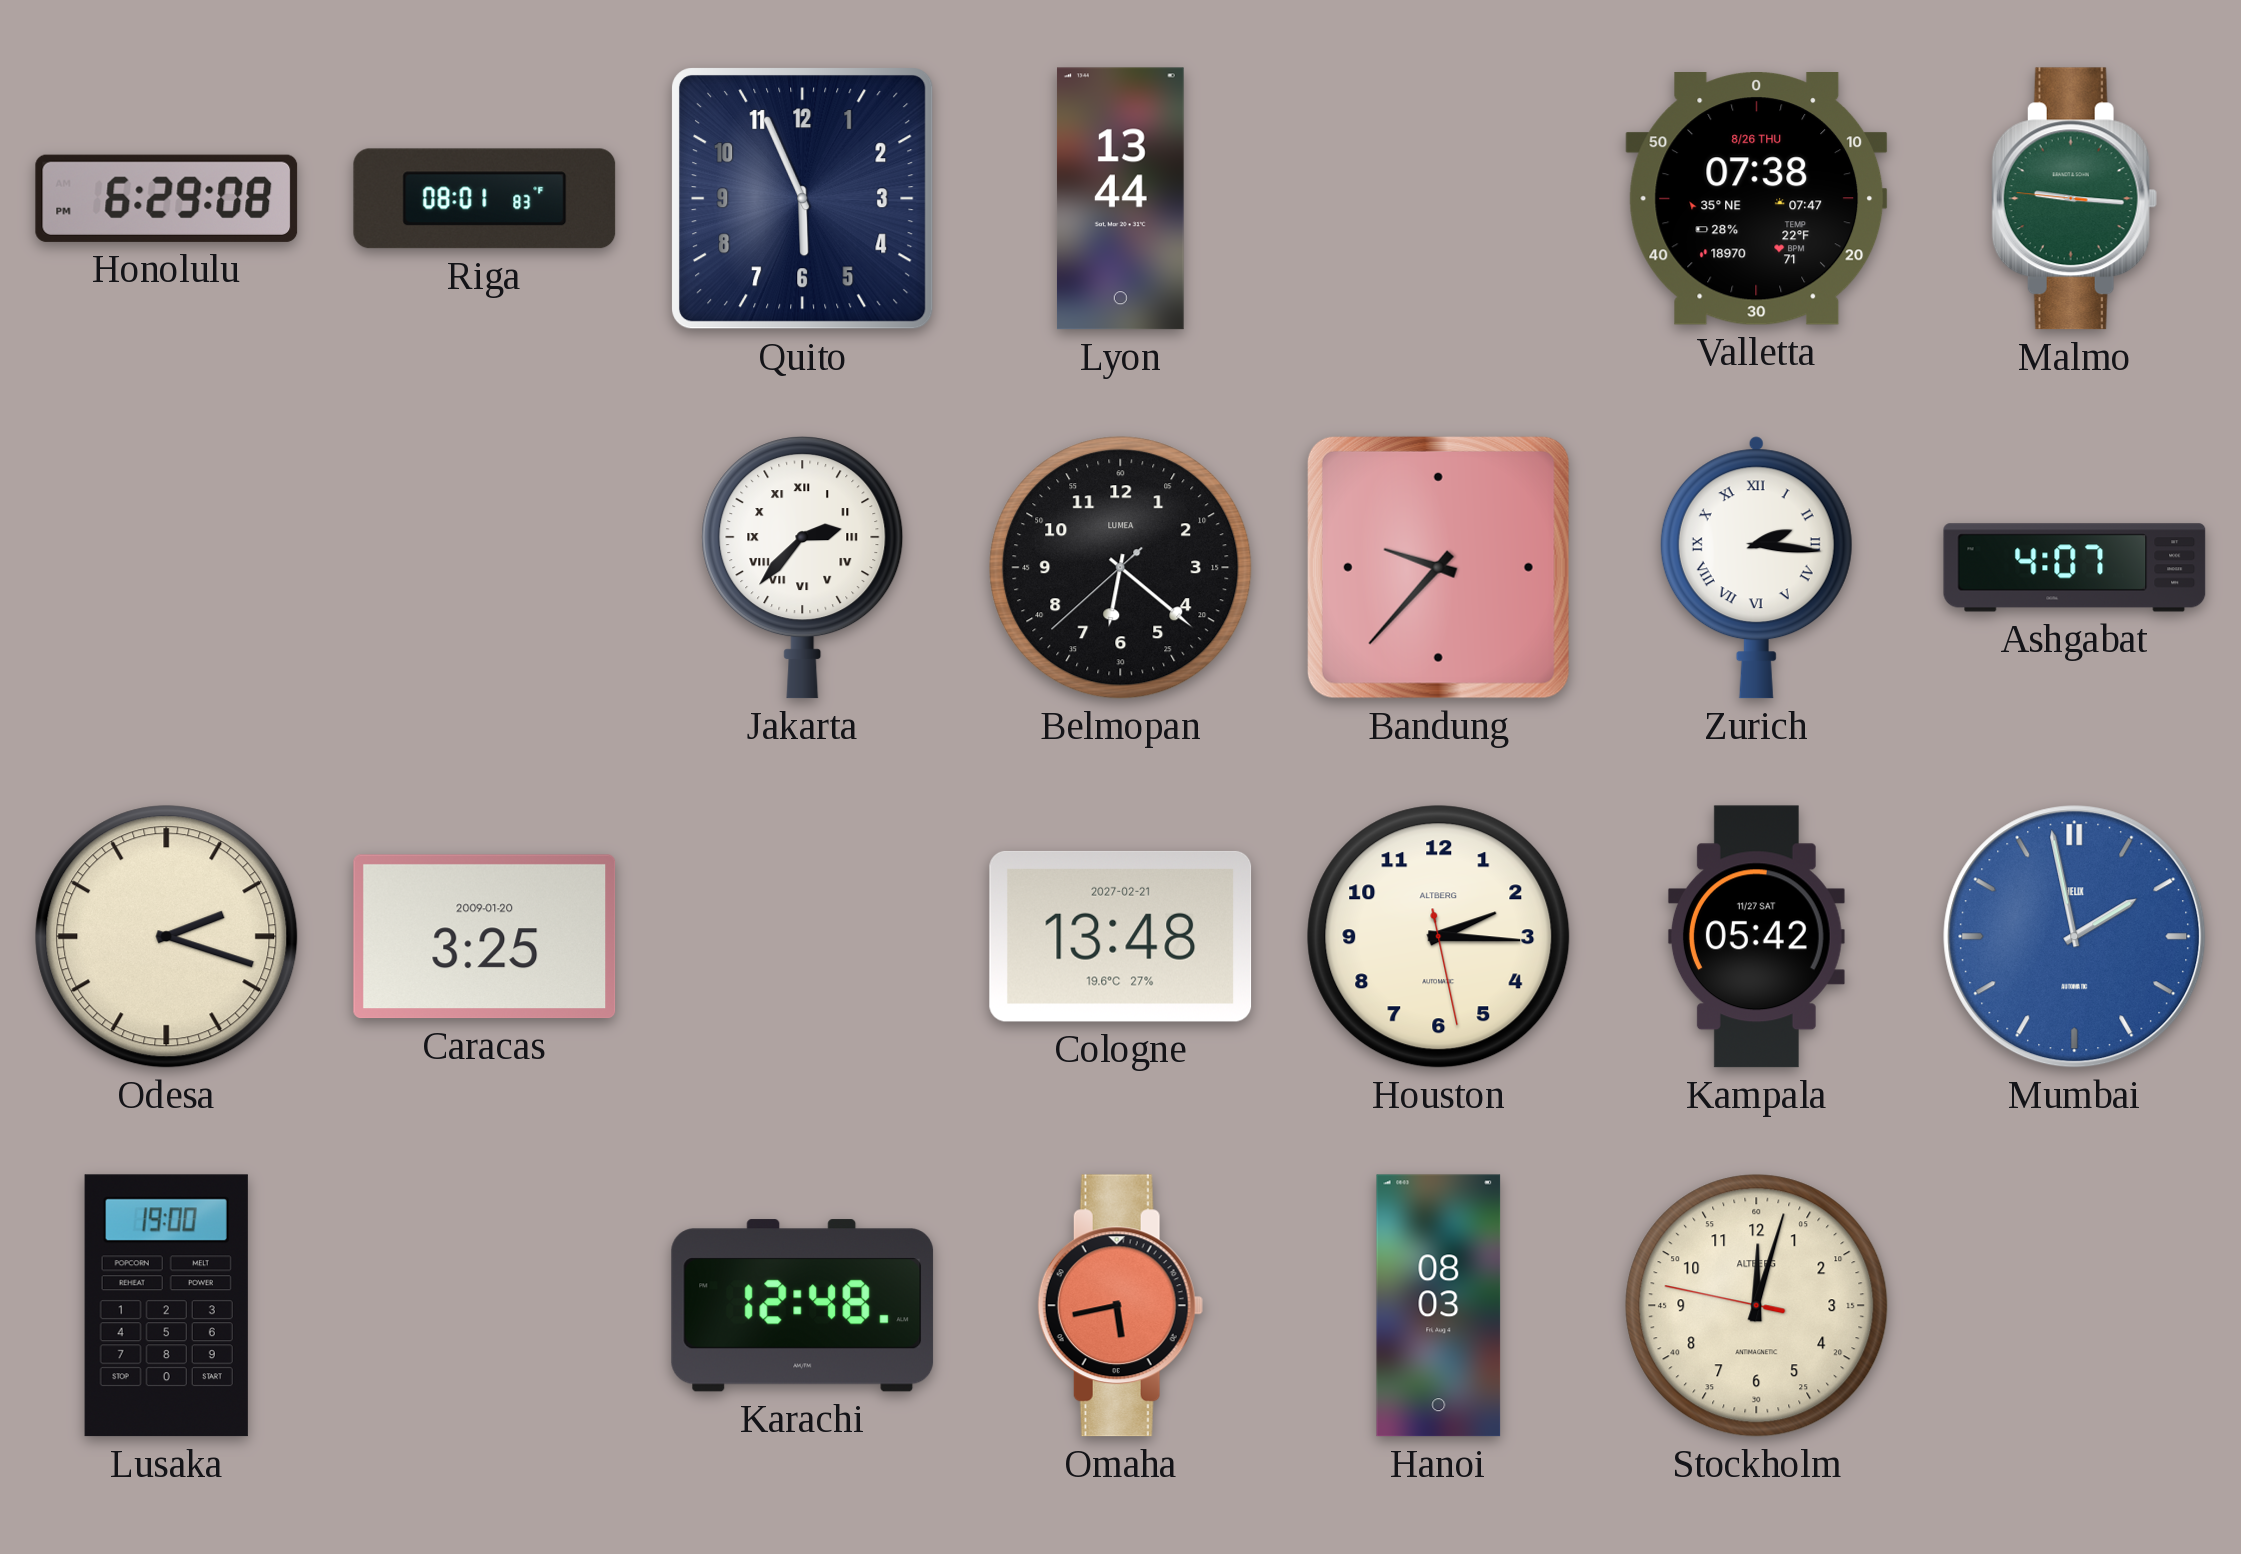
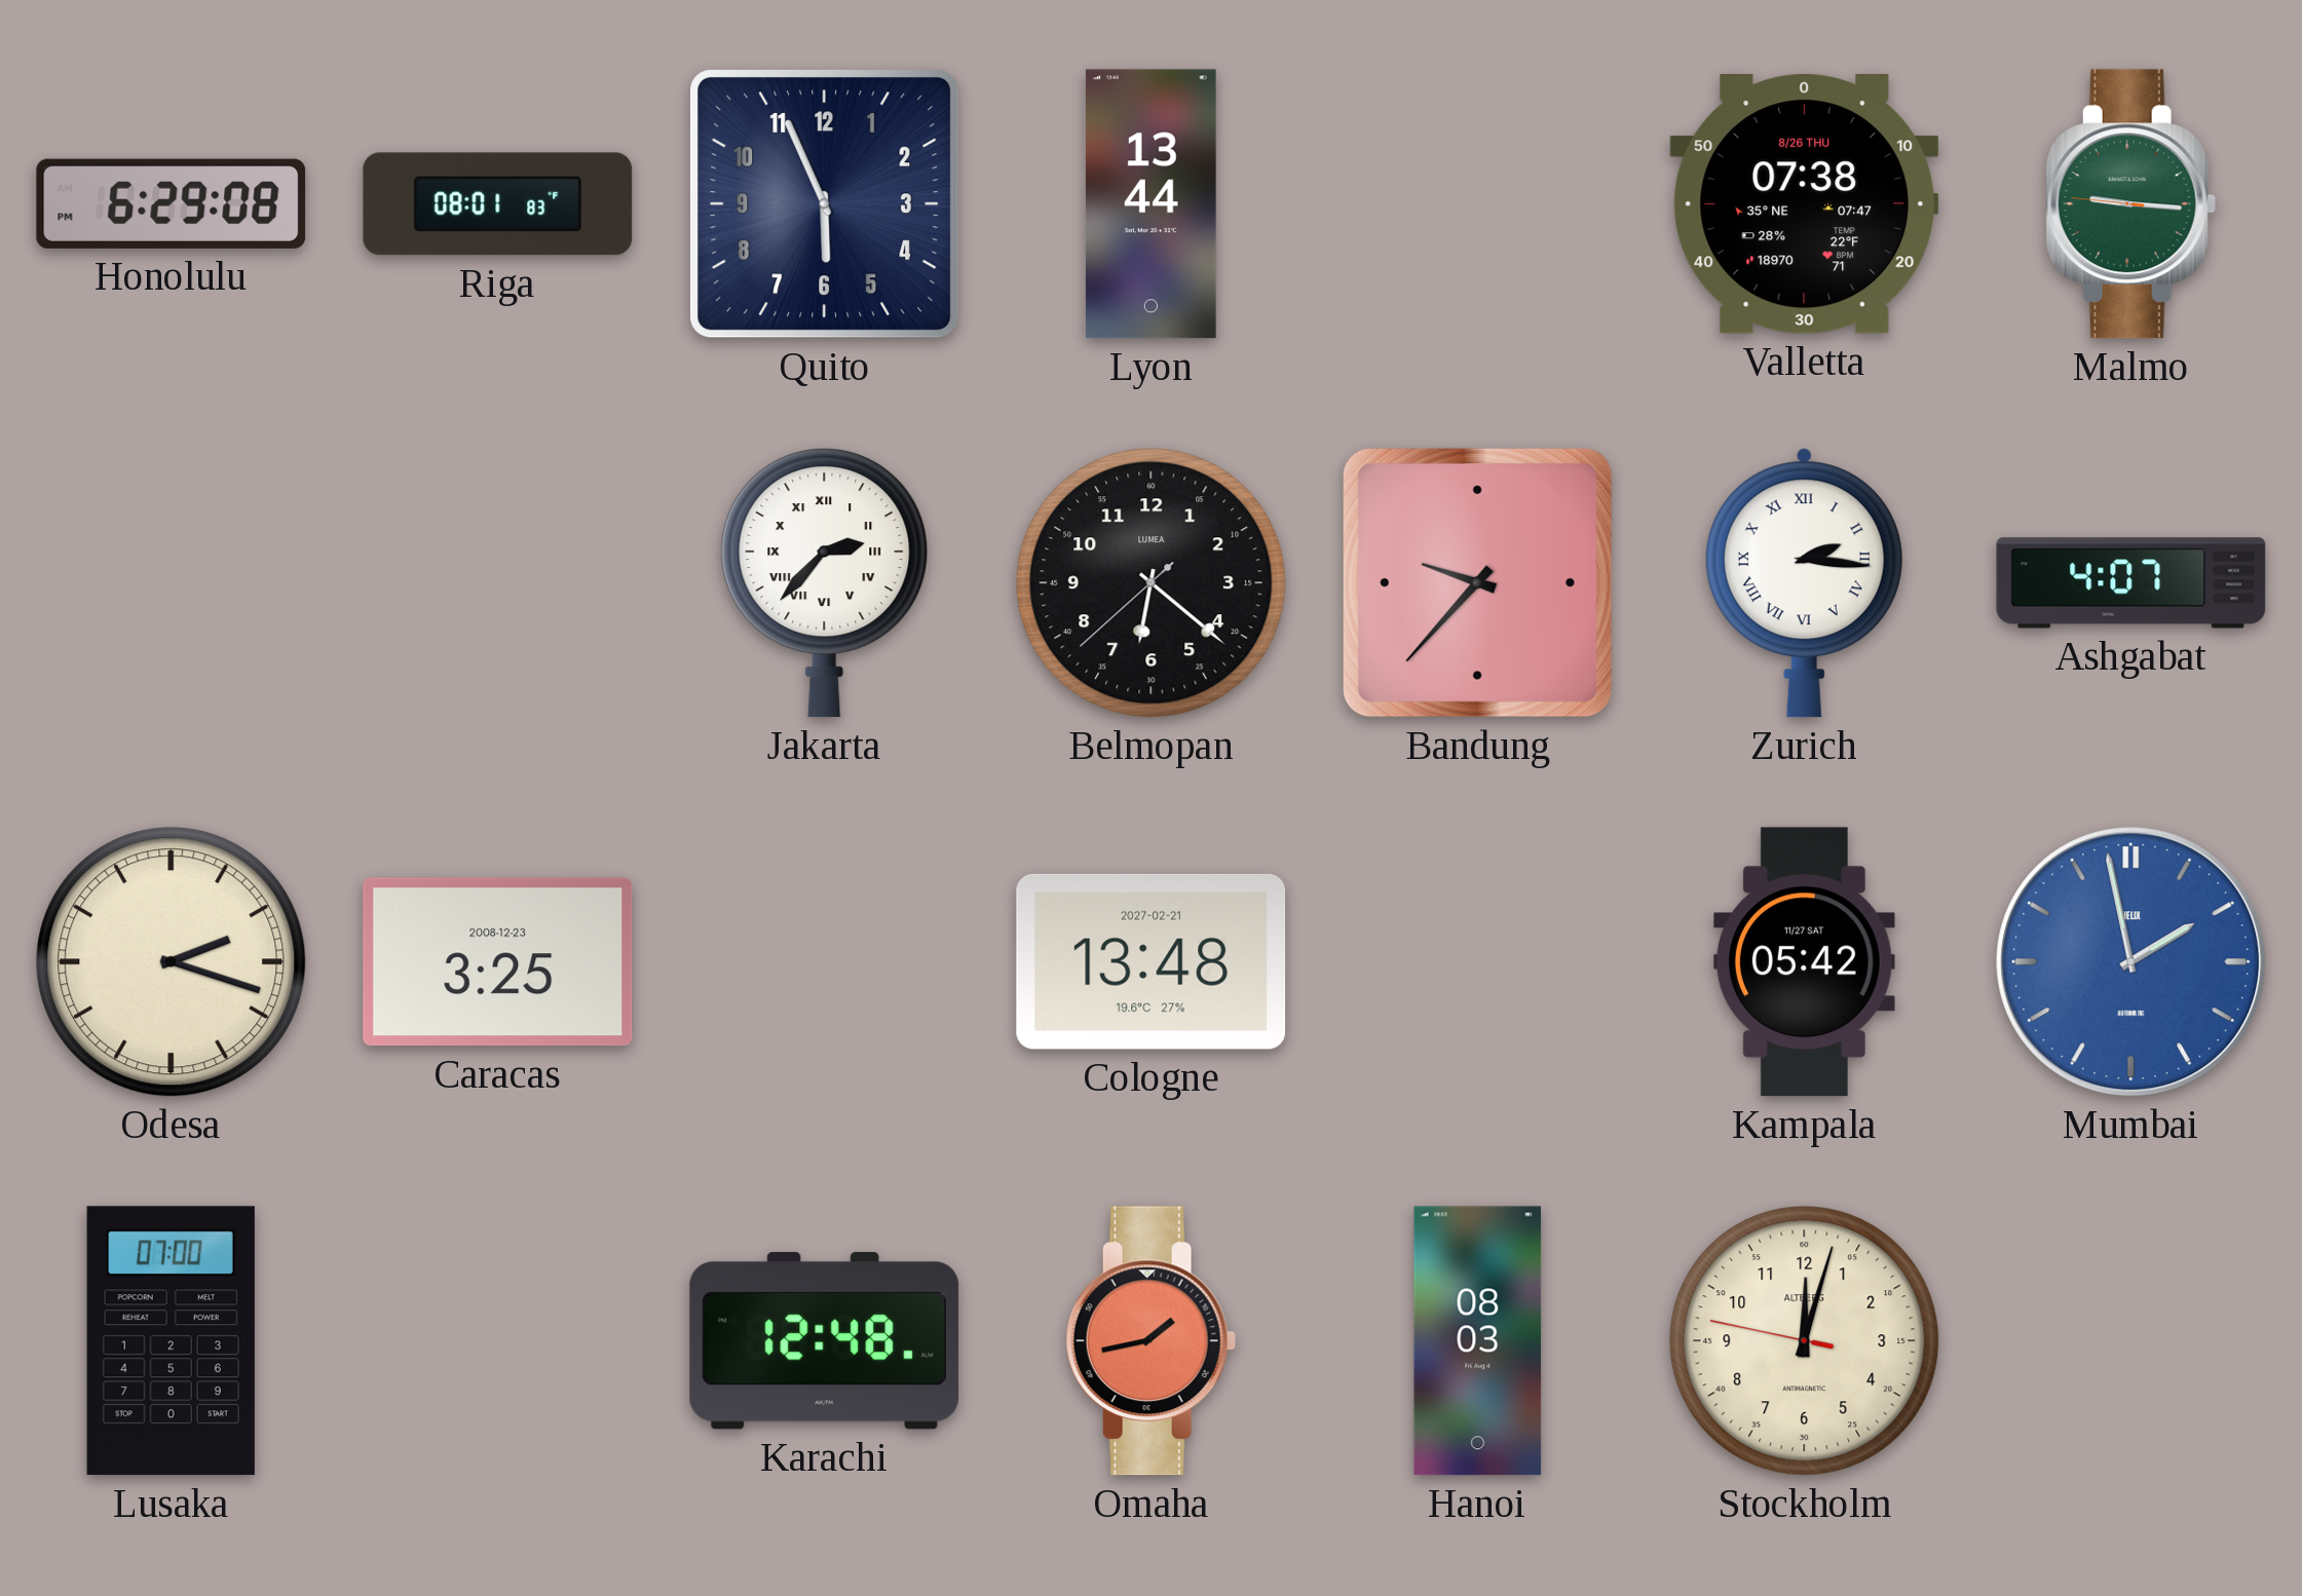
Caracas date: 2009-01-20 -> 2008-12-23
Houston: 2:15 -> none
Lusaka: 19:00 -> 07:00
Omaha: 5:43 -> 1:43
